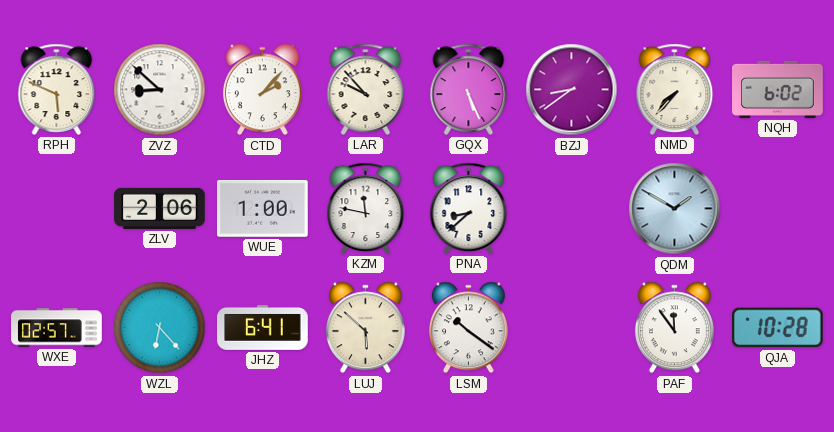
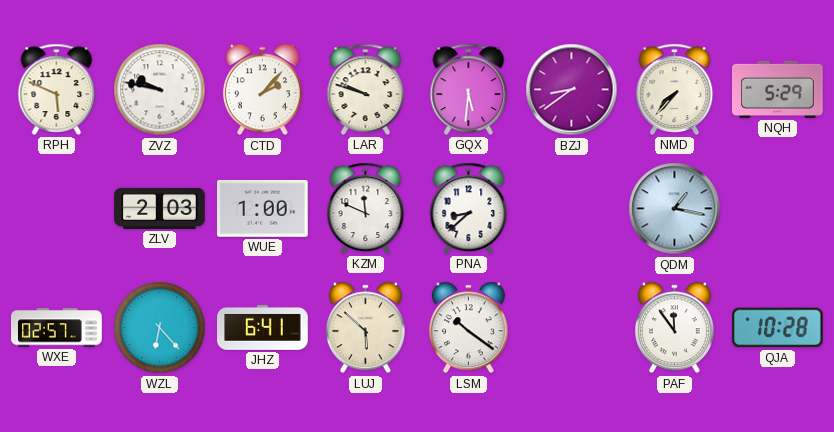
ZVZ: 8:52 -> 9:47
LAR: 9:53 -> 9:48
GQX: 5:26 -> 5:31
NQH: 6:02 -> 5:29
ZLV: 2:06 -> 2:03
KZM: 11:47 -> 11:49
QDM: 1:50 -> 1:17
